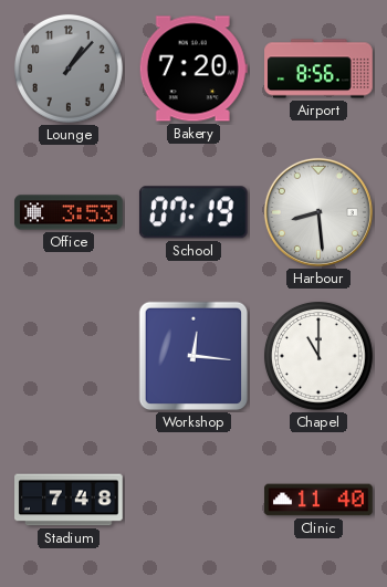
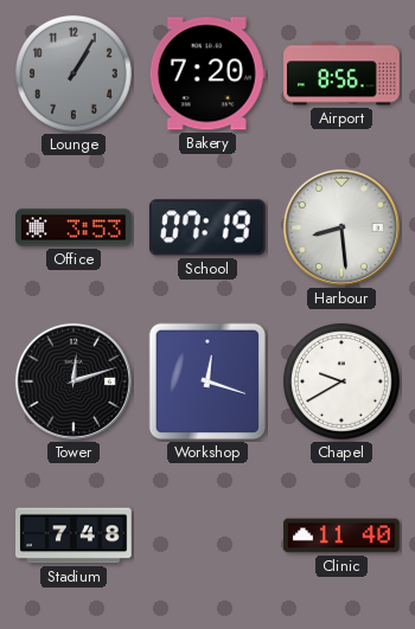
Lounge: 1:07 -> 1:05
Tower: none -> 12:12
Workshop: 12:16 -> 12:18
Chapel: 11:00 -> 9:40
